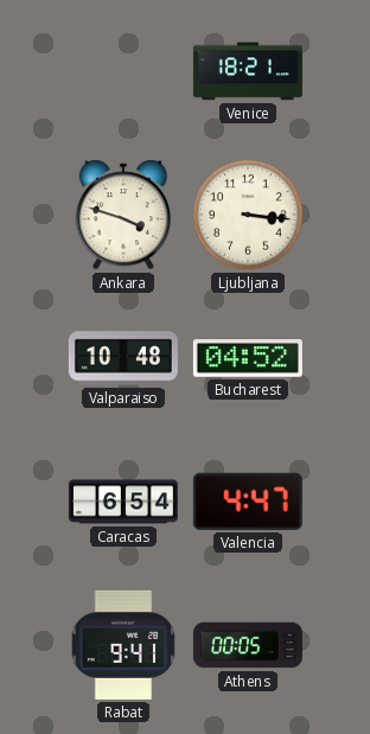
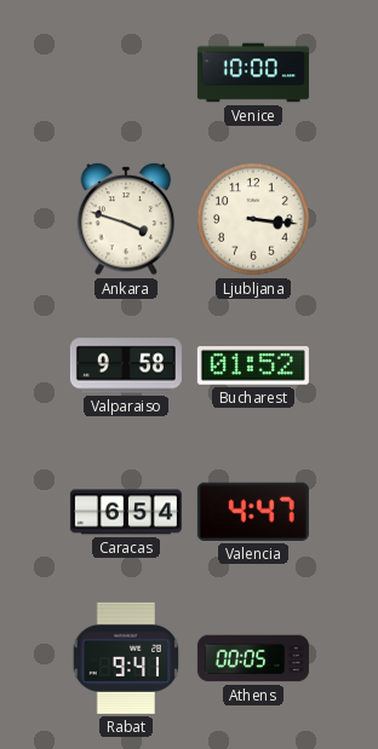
Venice: 18:21 -> 10:00
Valparaiso: 10:48 -> 9:58
Bucharest: 04:52 -> 01:52
